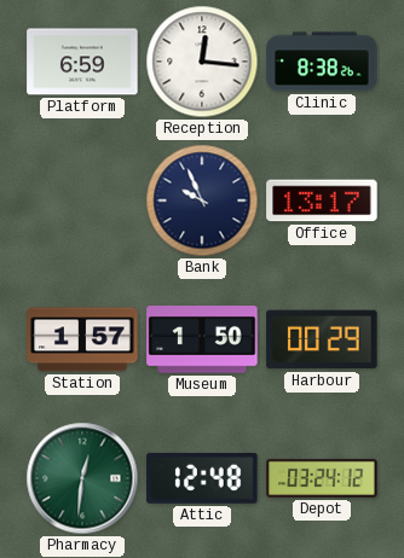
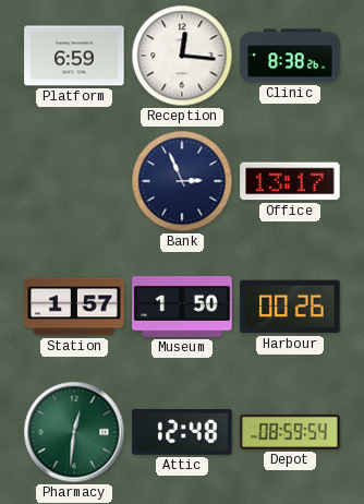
Bank: 9:56 -> 2:56
Harbour: 00:29 -> 00:26
Depot: 03:24 -> 08:59
